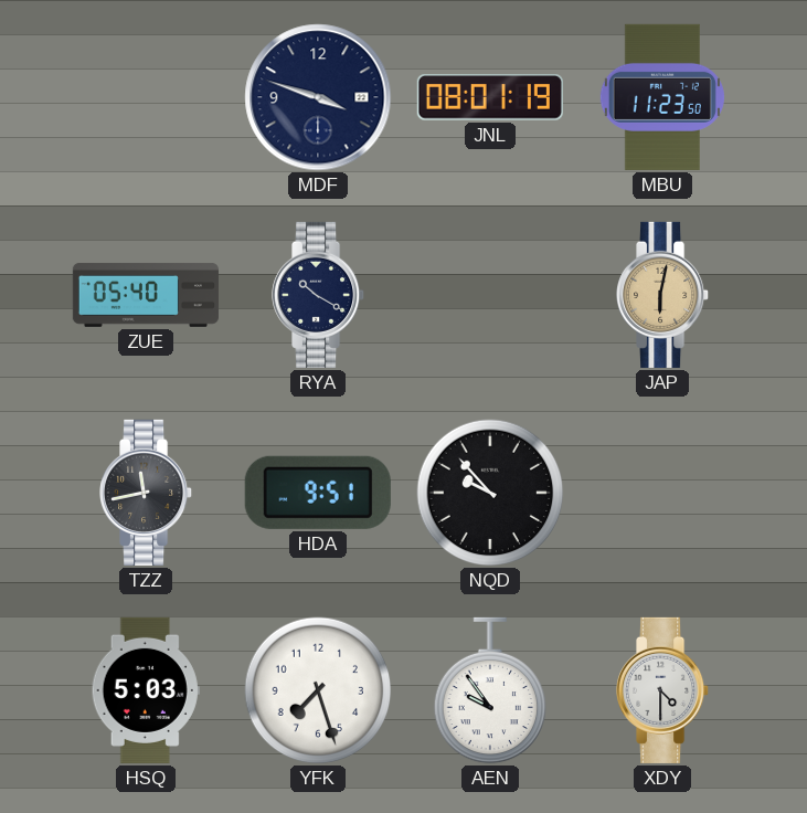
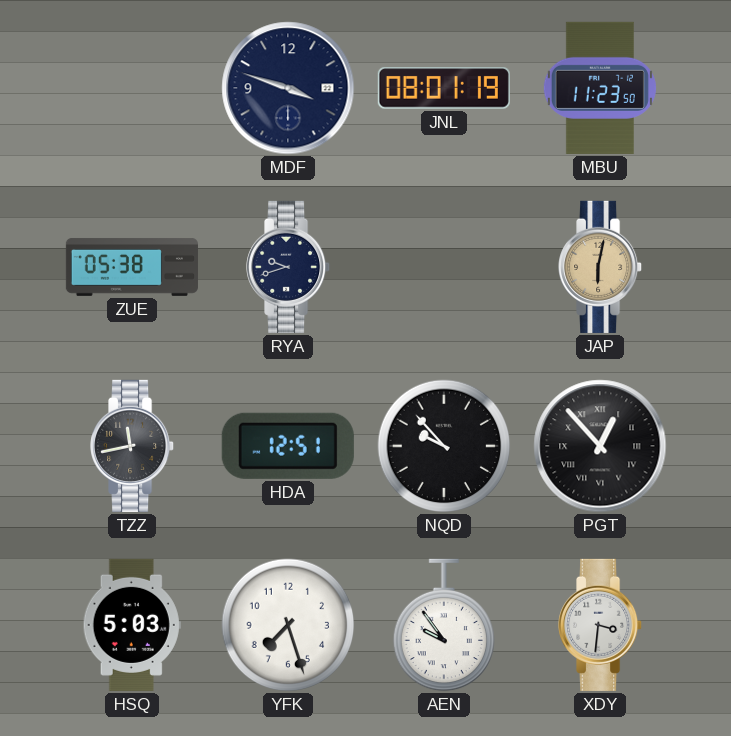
ZUE: 05:40 -> 05:38
RYA: 10:20 -> 9:42
HDA: 9:51 -> 12:51
PGT: none -> 12:53
XDY: 4:30 -> 3:31
